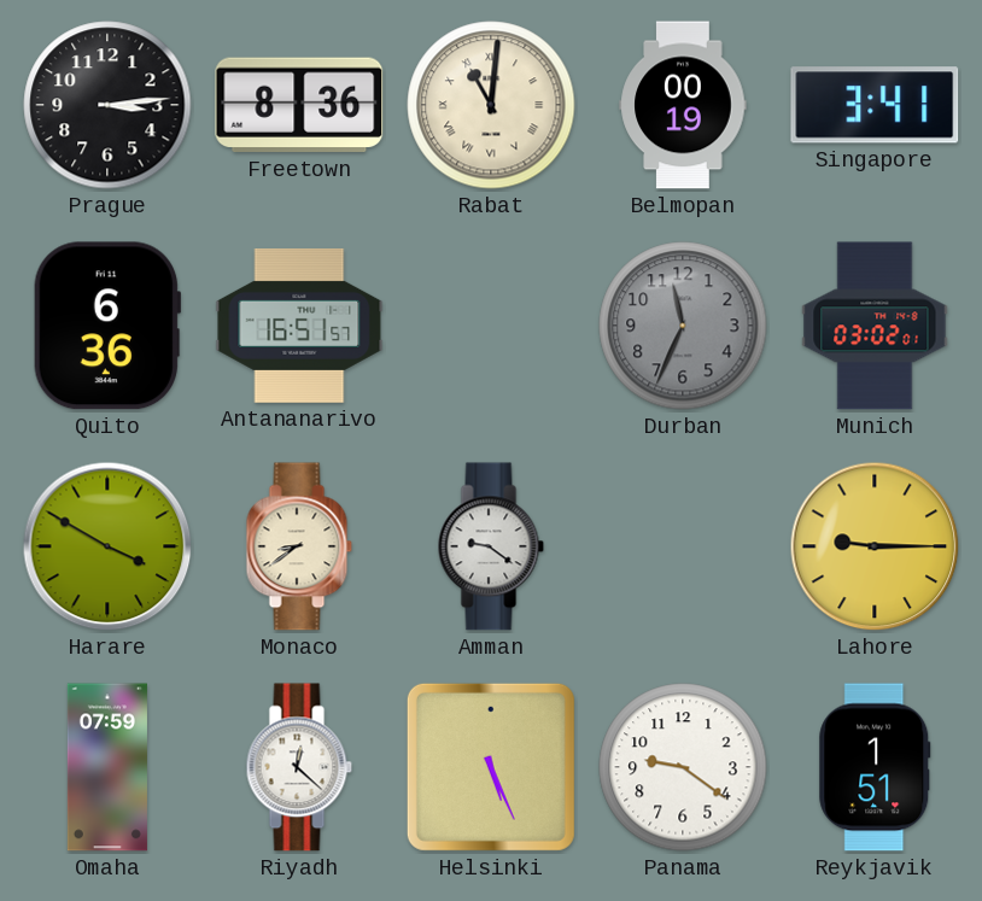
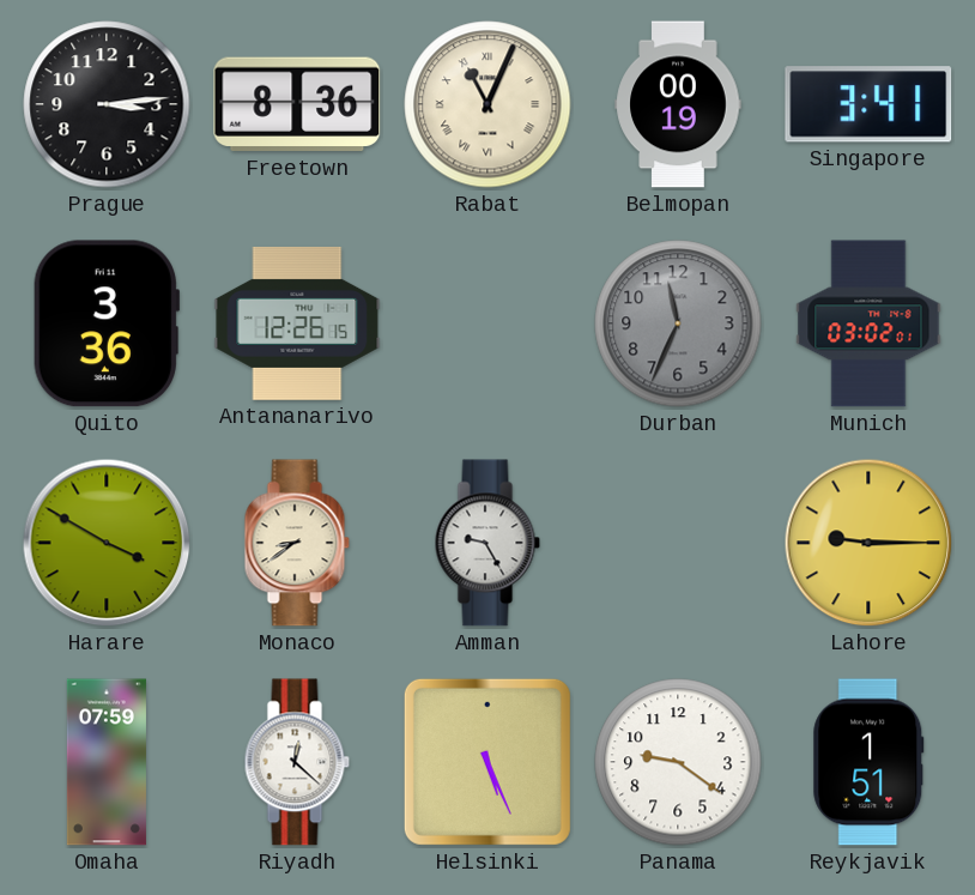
Rabat: 11:01 -> 11:04
Quito: 6:36 -> 3:36
Antananarivo: 16:51 -> 12:26
Amman: 9:21 -> 9:25
